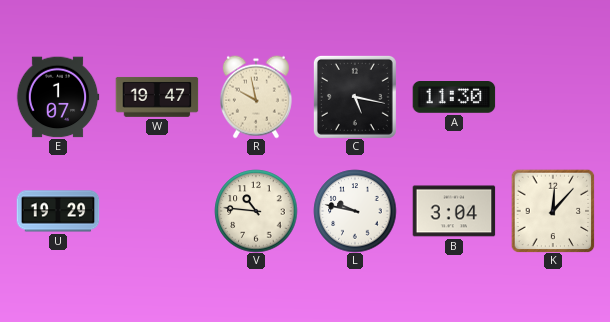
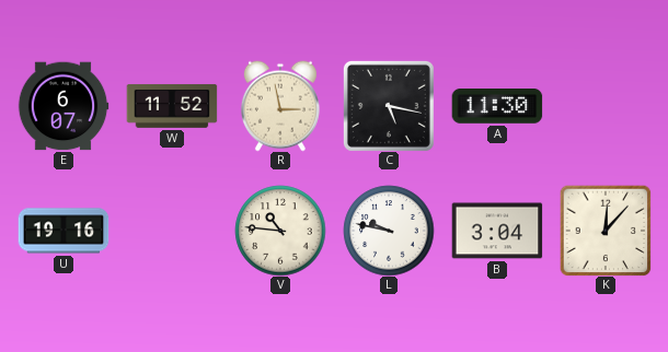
E: 1:07 -> 6:07
W: 19:47 -> 11:52
R: 9:58 -> 2:58
U: 19:29 -> 19:16
